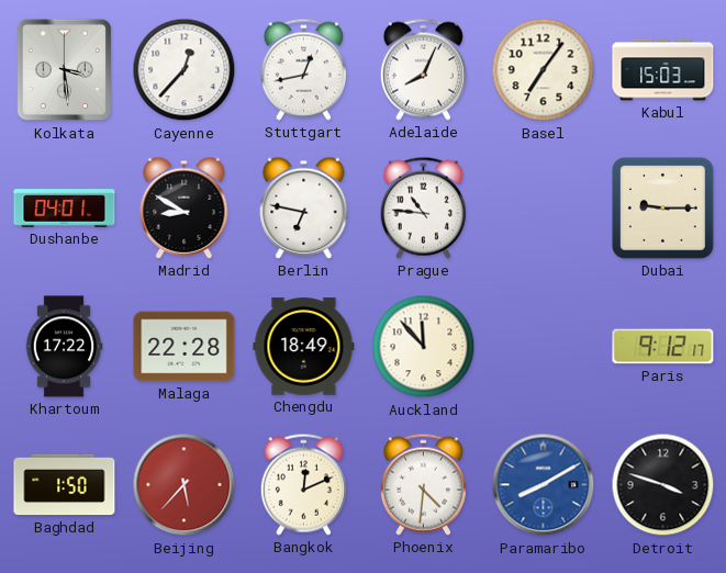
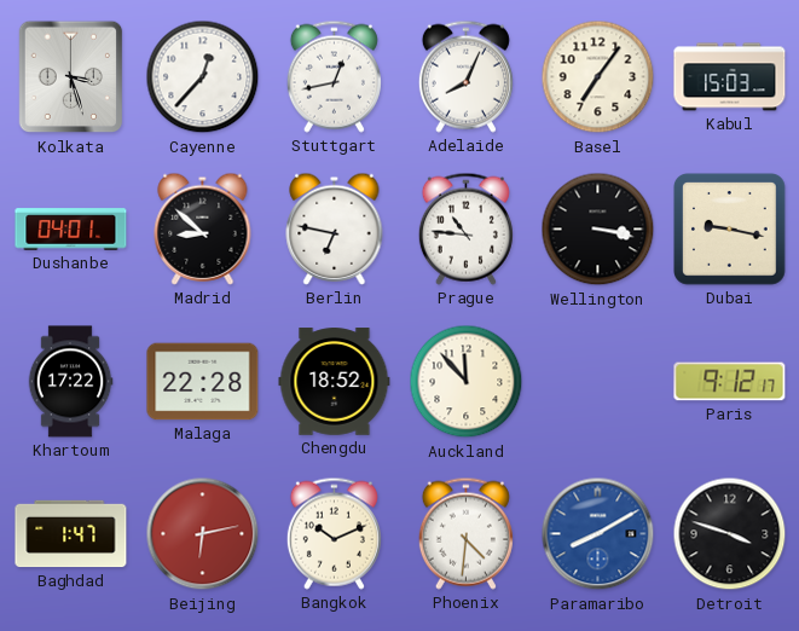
Kolkata: 3:29 -> 3:27
Madrid: 8:50 -> 8:52
Wellington: none -> 3:17
Dubai: 9:15 -> 9:17
Chengdu: 18:49 -> 18:52
Baghdad: 1:50 -> 1:47
Beijing: 5:37 -> 6:13
Bangkok: 12:11 -> 10:11
